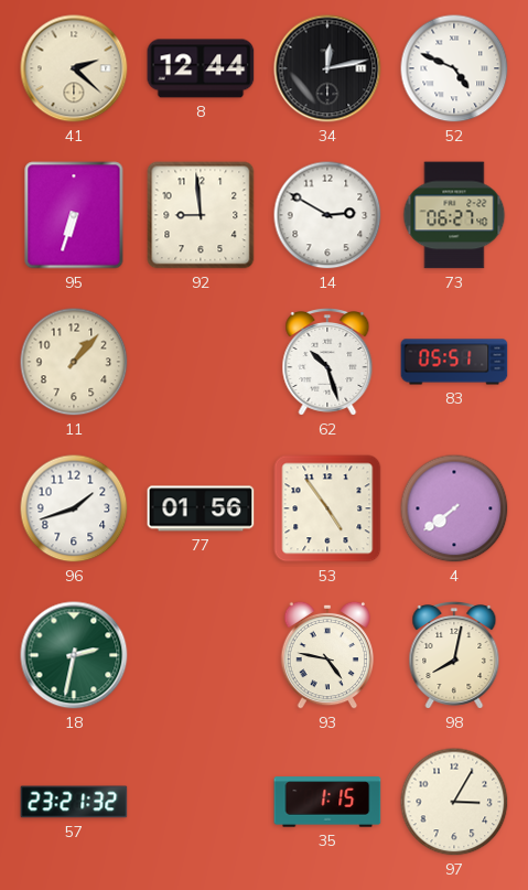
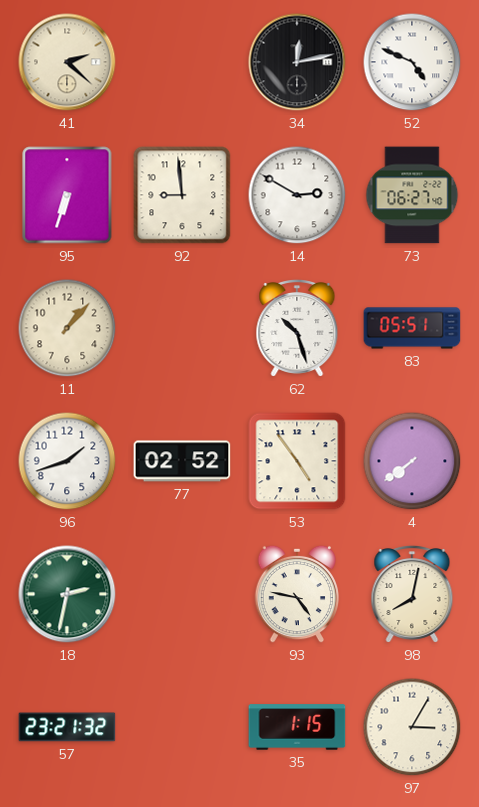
8: 12:44 -> none
77: 01:56 -> 02:52
